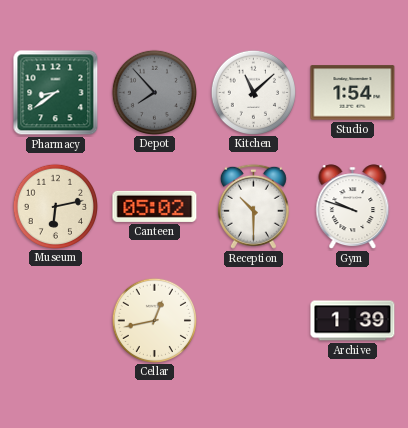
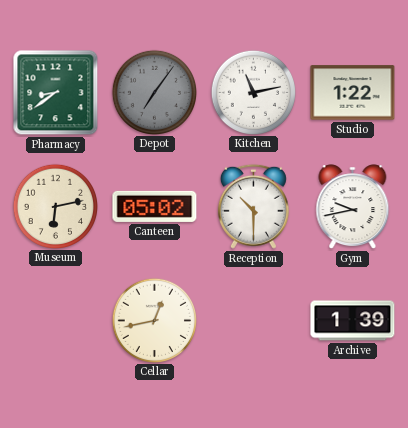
Depot: 7:53 -> 7:06
Kitchen: 11:08 -> 11:13
Studio: 1:54 -> 1:22
Gym: 9:48 -> 9:43
